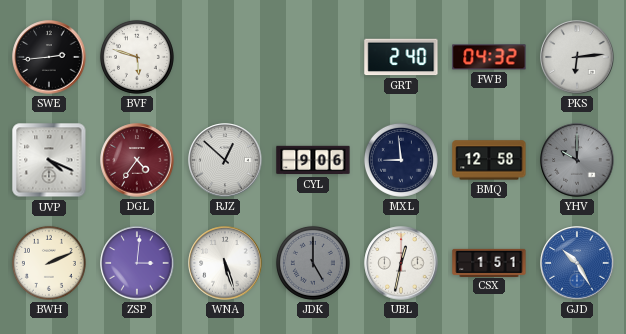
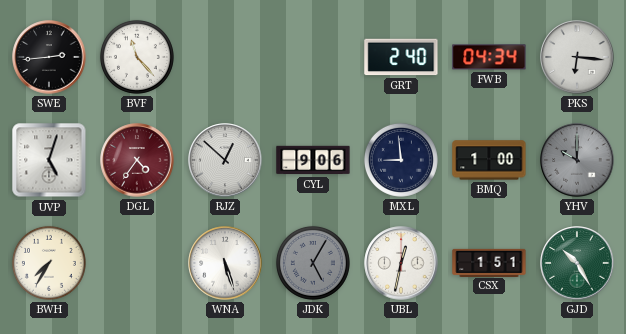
BVF: 5:48 -> 11:23
FWB: 04:32 -> 04:34
PKS: 6:14 -> 6:16
UVP: 4:19 -> 5:03
BMQ: 12:58 -> 1:00
BWH: 2:11 -> 7:35
ZSP: 3:01 -> none
JDK: 5:00 -> 5:05
GJD dial: blue -> green
